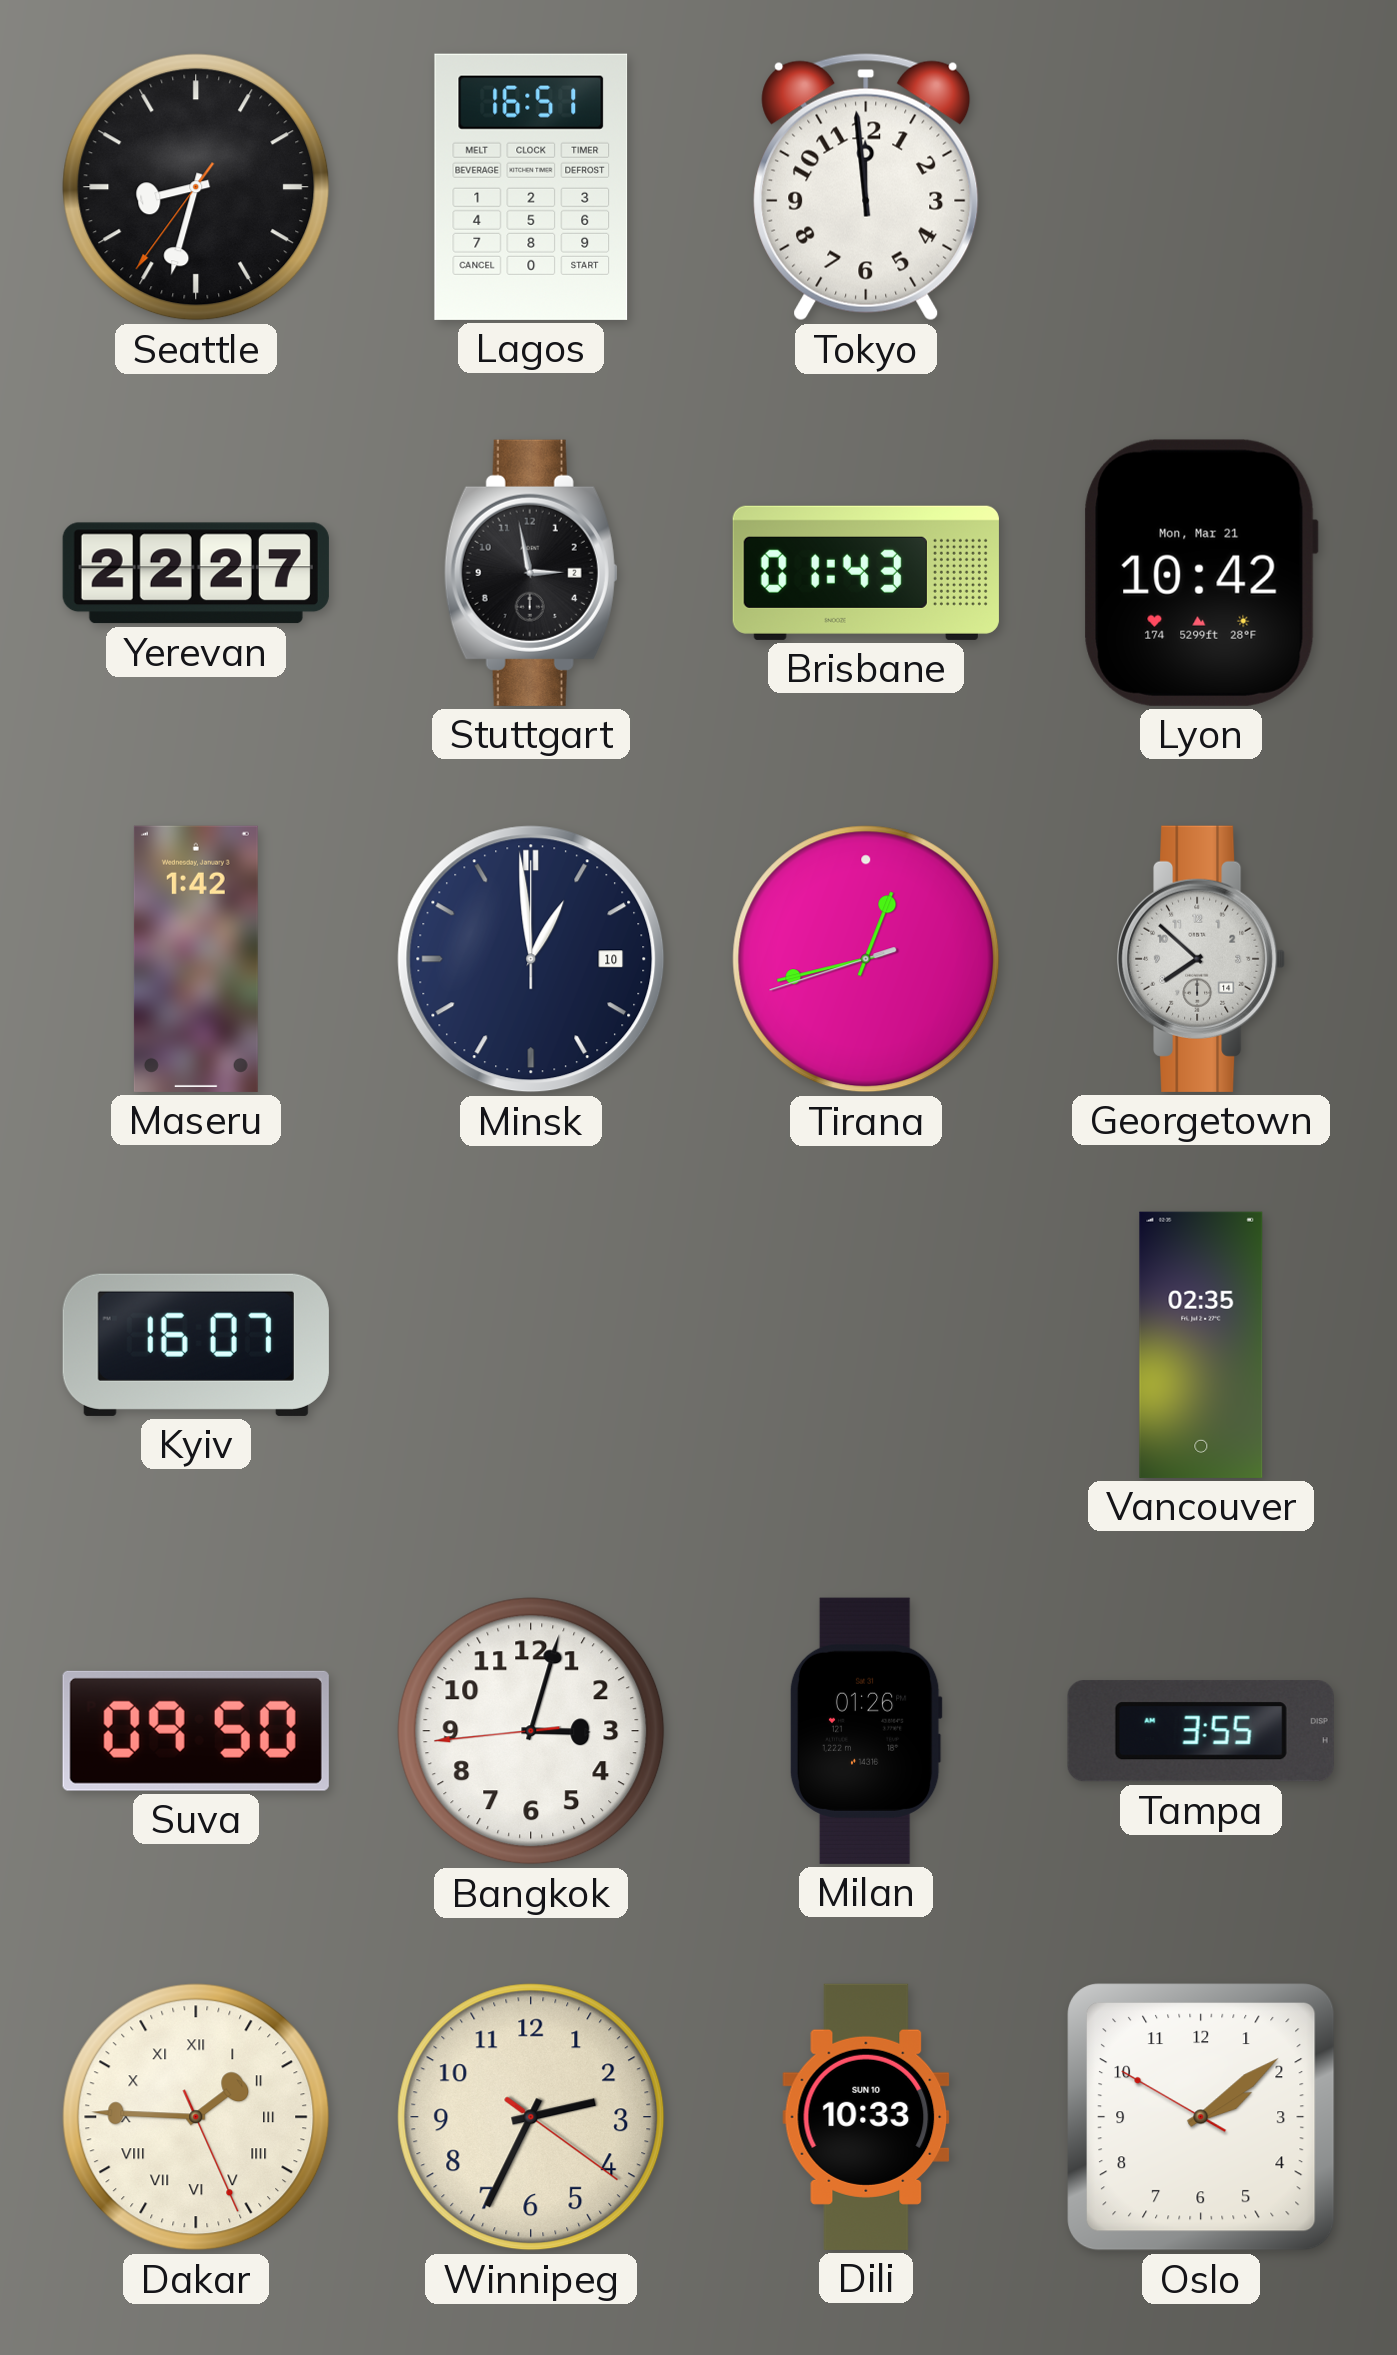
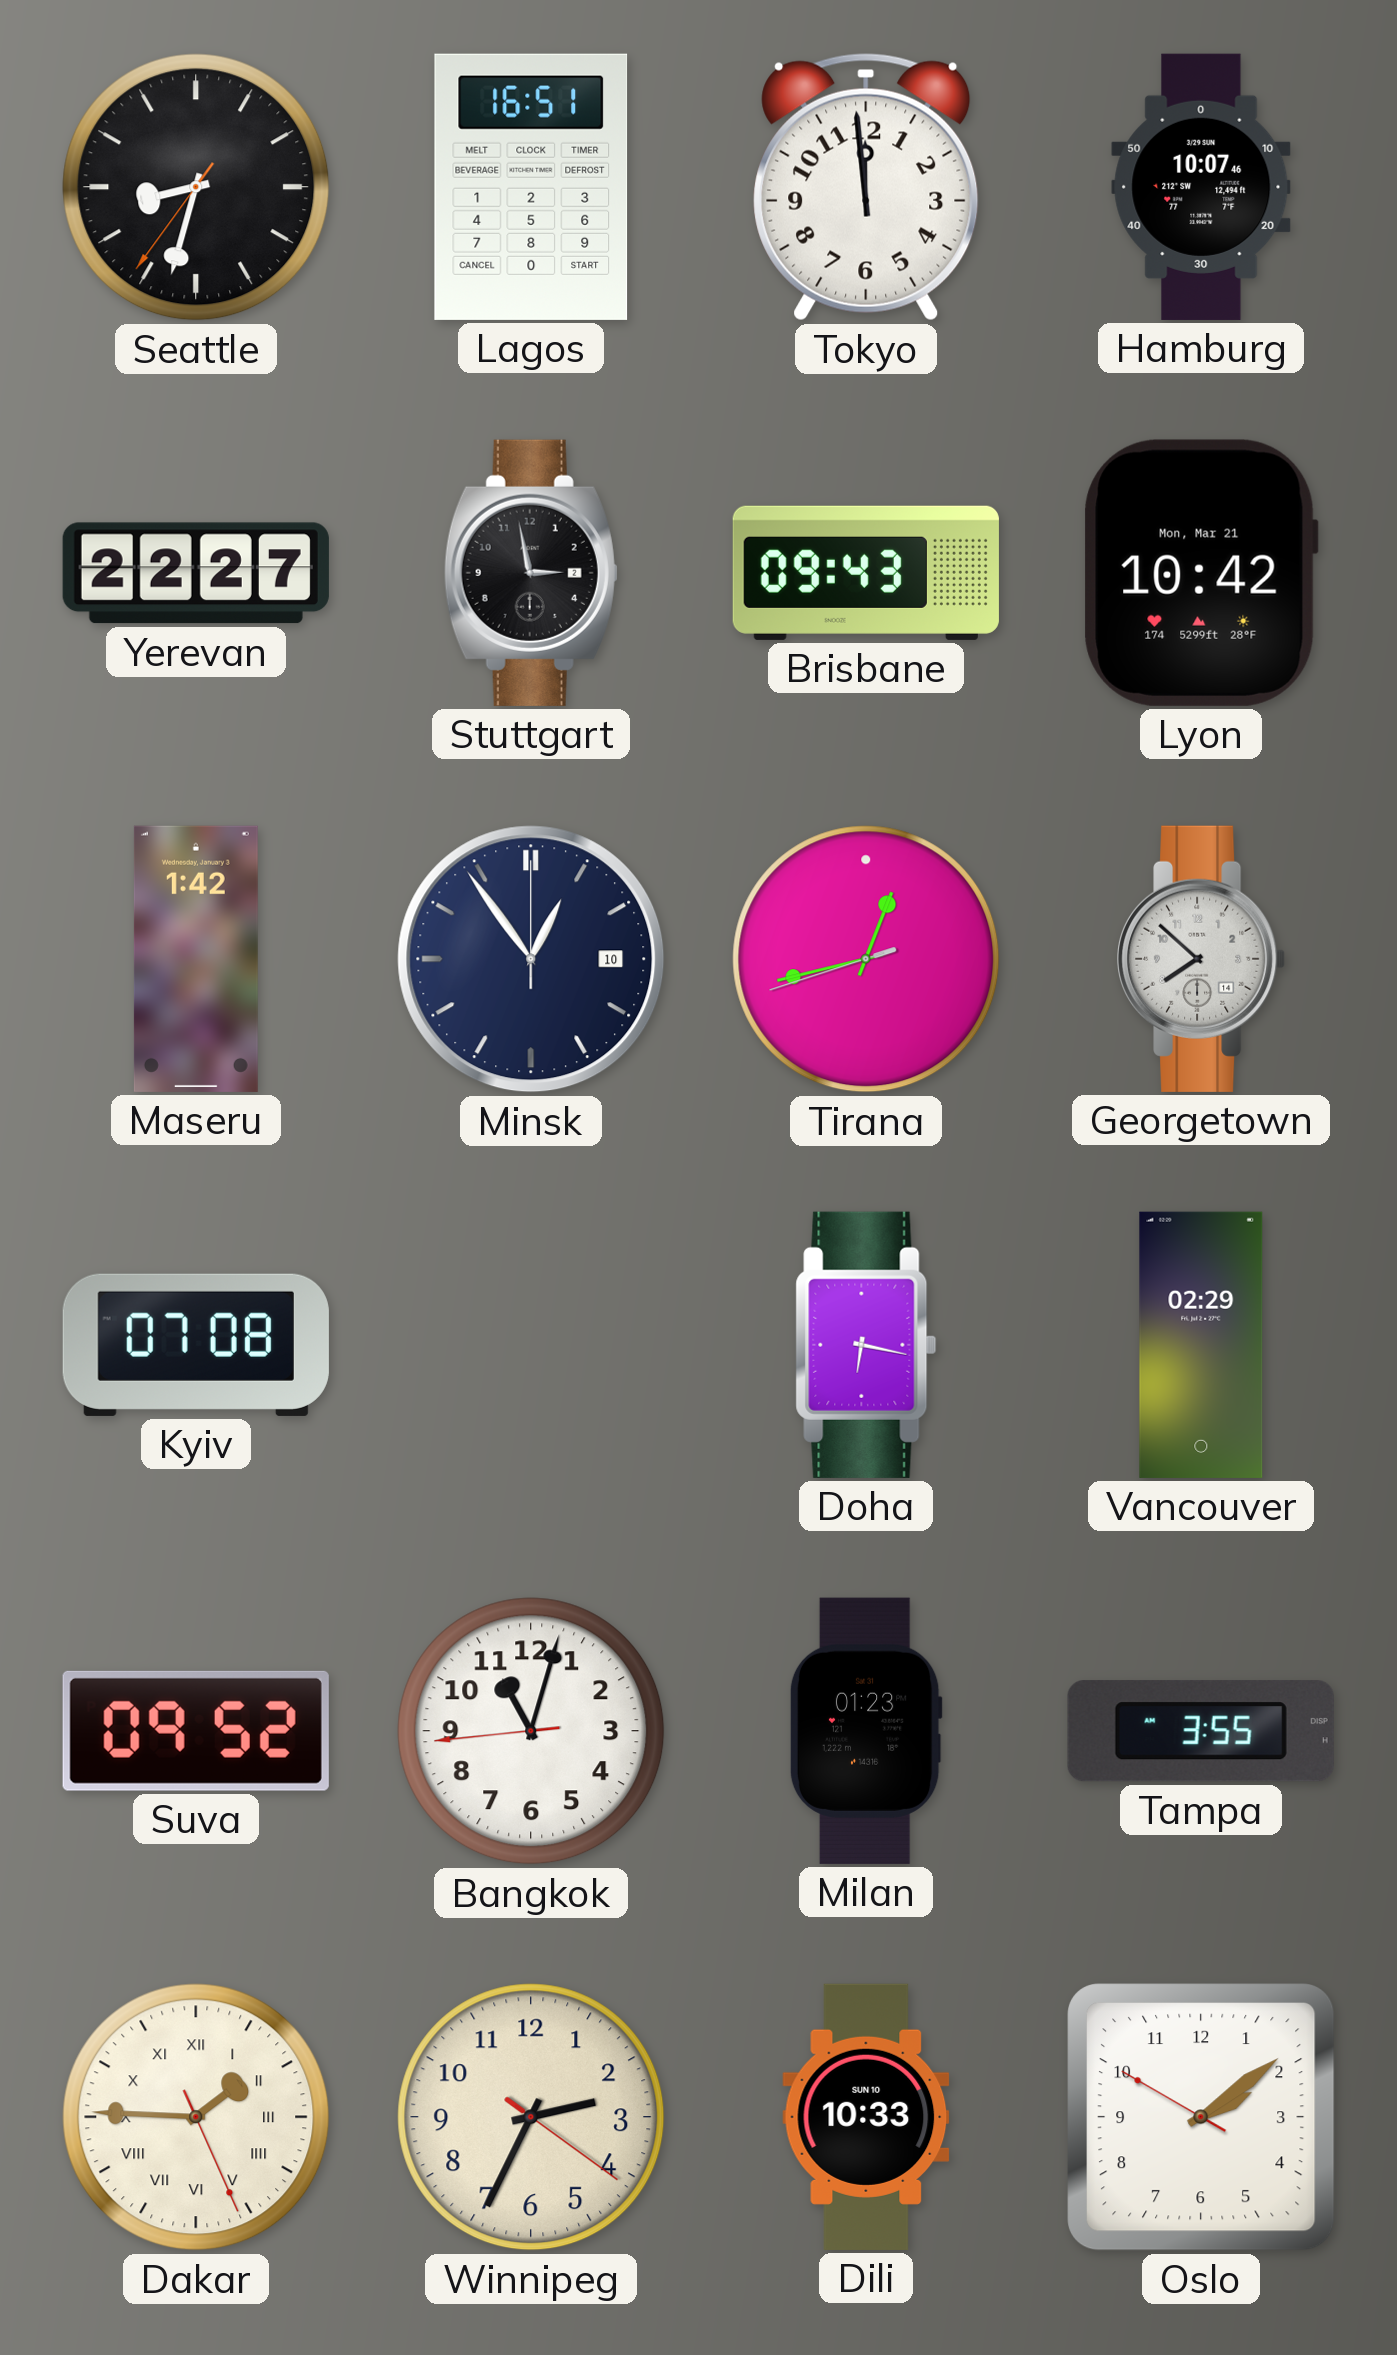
Hamburg: none -> 10:07
Brisbane: 01:43 -> 09:43
Minsk: 12:59 -> 12:54
Kyiv: 16:07 -> 07:08
Doha: none -> 6:17
Vancouver: 02:35 -> 02:29
Suva: 09:50 -> 09:52
Bangkok: 3:02 -> 11:02
Milan: 01:26 -> 01:23
